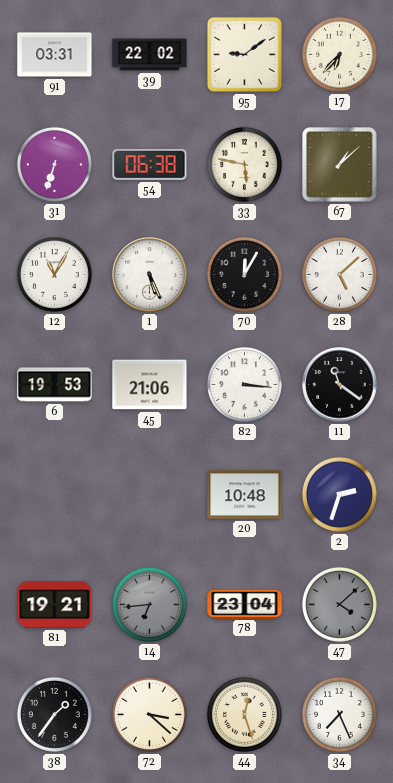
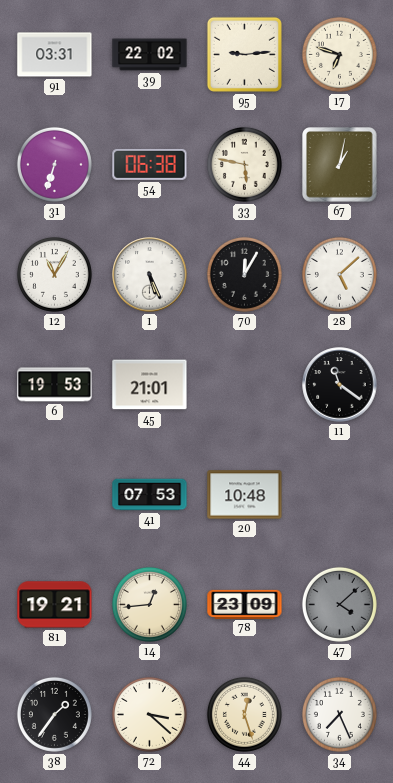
95: 9:09 -> 9:14
17: 6:37 -> 6:48
67: 1:08 -> 1:02
45: 21:06 -> 21:01
82: 3:16 -> none
41: none -> 07:53
2: 2:33 -> none
14: 6:44 -> 12:44
14 dial: grey -> cream
78: 23:04 -> 23:09
